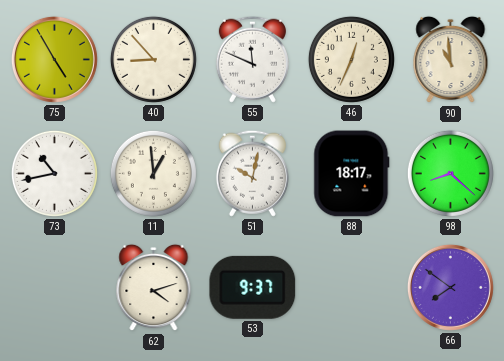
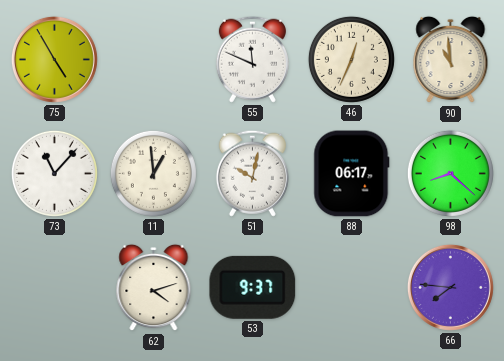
40: 8:53 -> none
73: 10:43 -> 11:07
88: 18:17 -> 06:17
66: 7:51 -> 7:46
